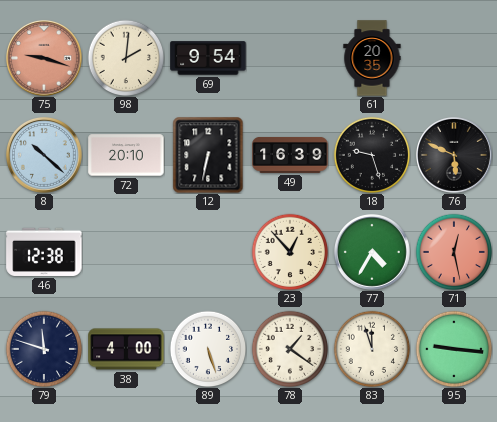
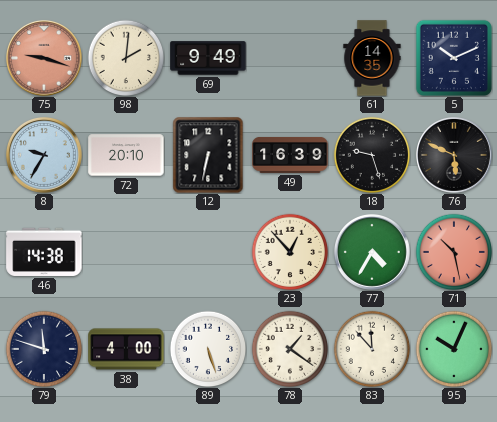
69: 9:54 -> 9:49
61: 20:35 -> 14:35
5: none -> 10:11
8: 10:22 -> 9:35
46: 12:38 -> 14:38
71: 12:28 -> 10:28
83: 11:57 -> 11:53
95: 9:16 -> 10:04
